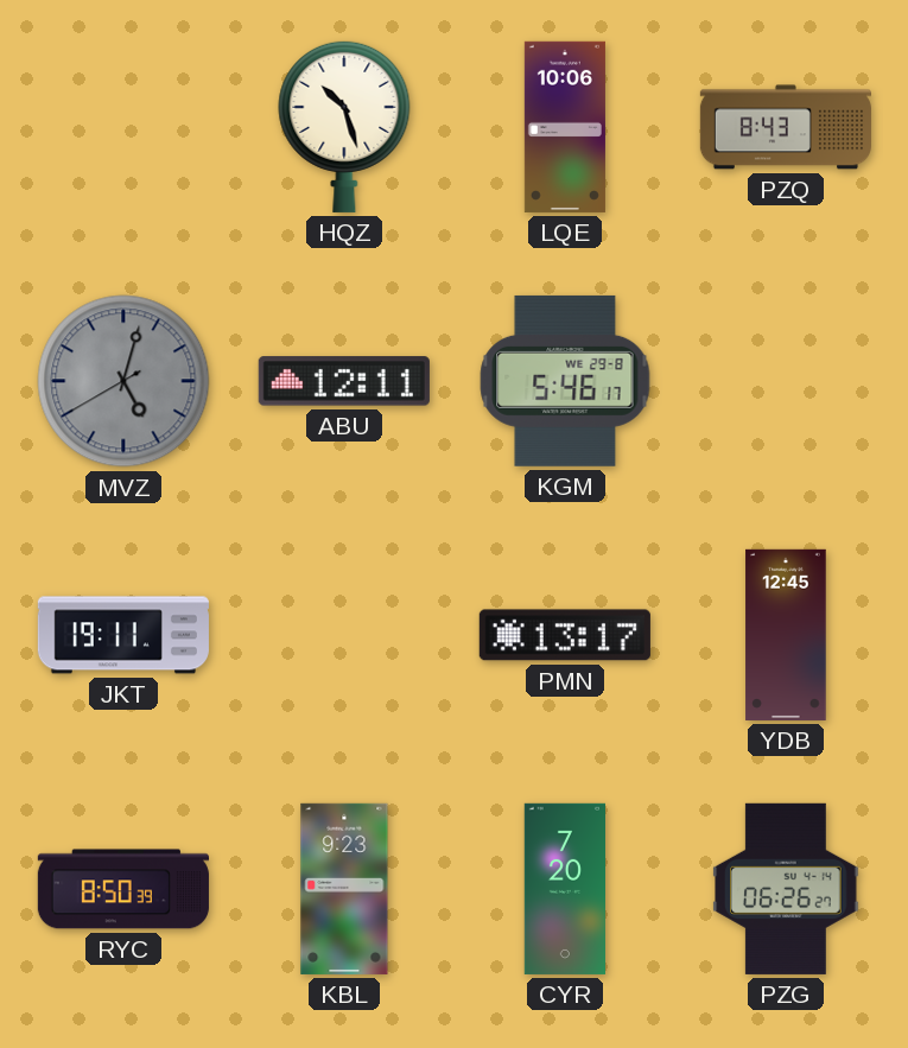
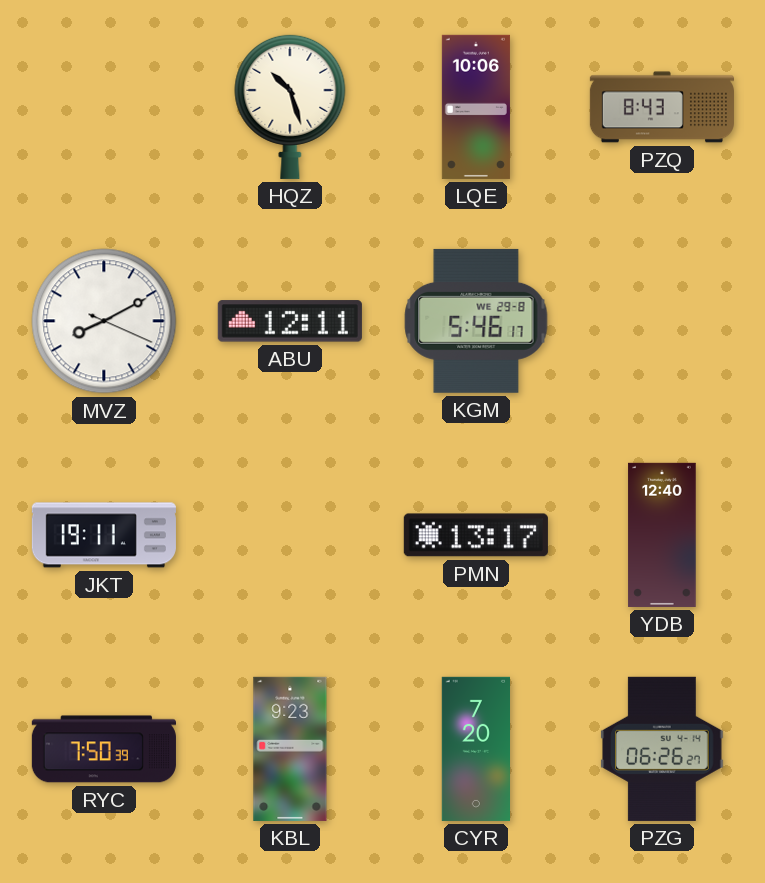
MVZ: 5:02 -> 8:10
MVZ dial: grey -> white
YDB: 12:45 -> 12:40
RYC: 8:50 -> 7:50
